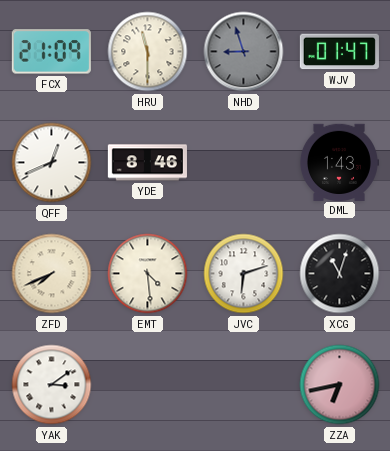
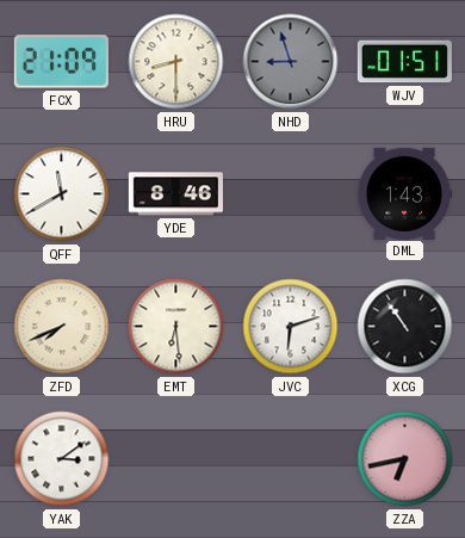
HRU: 11:30 -> 8:30
WJV: 01:47 -> 01:51
QFF: 12:41 -> 11:40
EMT: 4:29 -> 6:29
XCG: 11:03 -> 10:54
